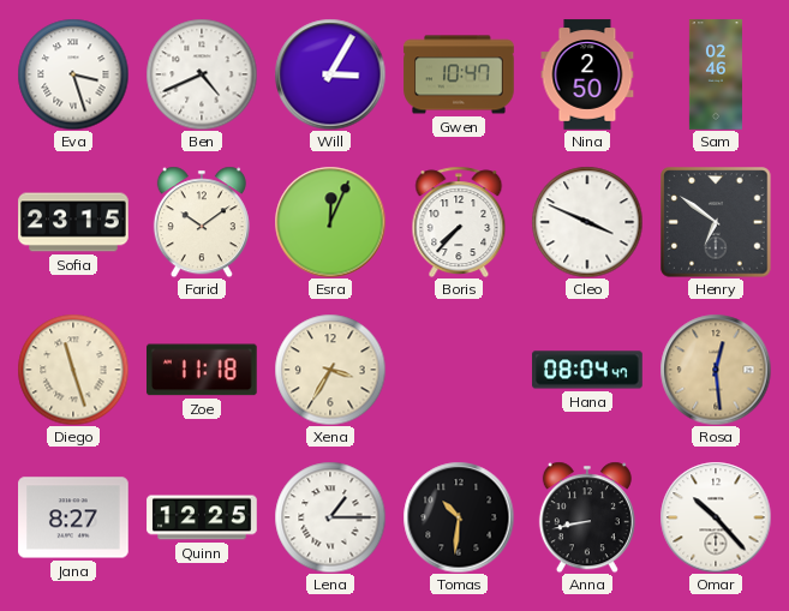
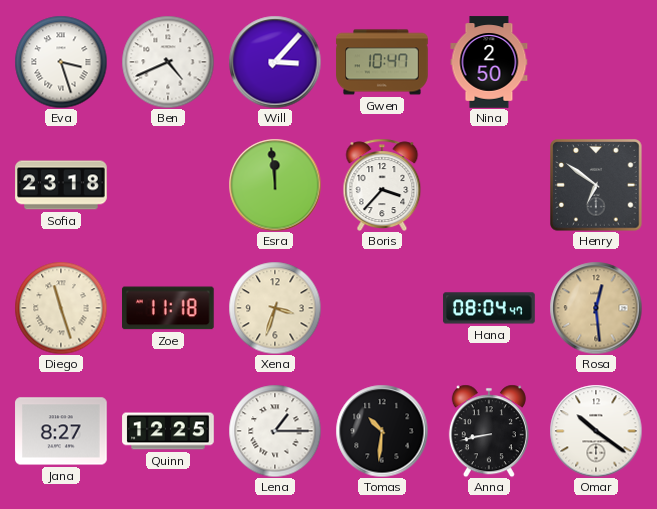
Will: 3:05 -> 3:07
Sam: 02:46 -> none
Sofia: 23:15 -> 23:18
Farid: 10:09 -> none
Esra: 12:04 -> 11:59
Boris: 7:37 -> 3:37
Cleo: 3:49 -> none
Xena: 3:35 -> 3:33
Omar: 10:23 -> 10:21
